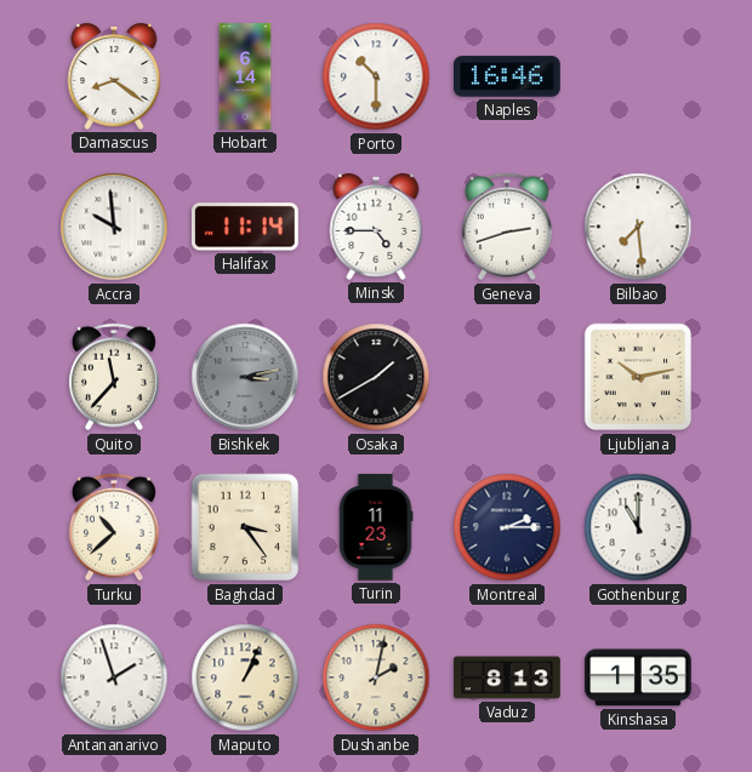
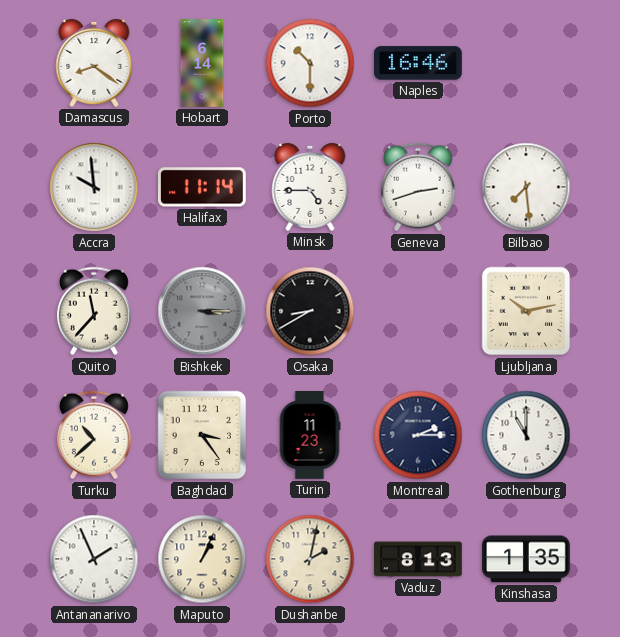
Bishkek: 3:13 -> 3:15
Osaka: 1:40 -> 8:40
Antananarivo: 1:57 -> 1:56
